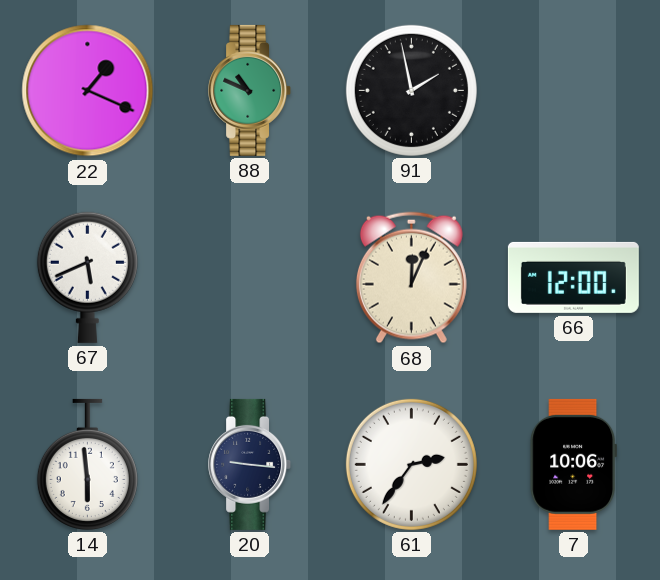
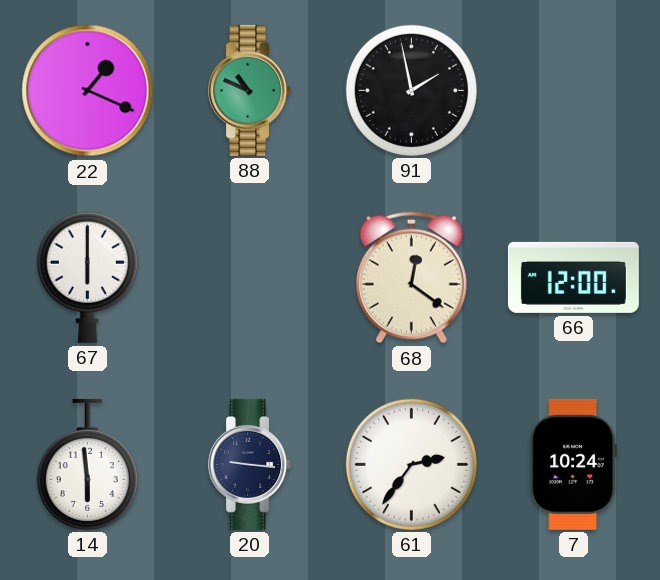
67: 5:41 -> 6:00
68: 12:04 -> 12:21
7: 10:06 -> 10:24
